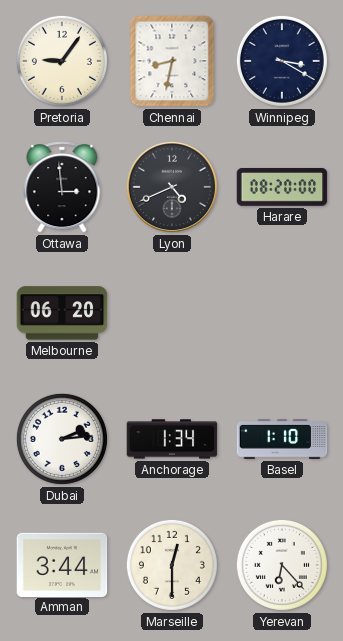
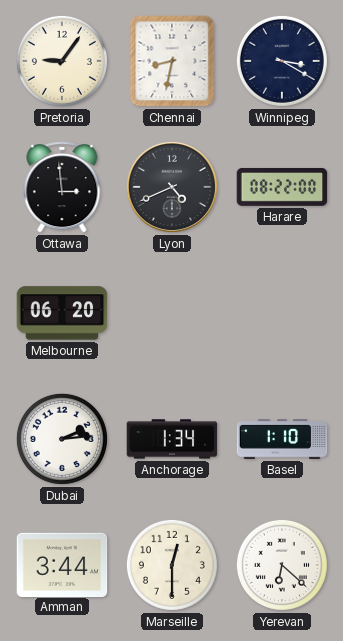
Harare: 08:20 -> 08:22
Yerevan: 6:23 -> 6:22
